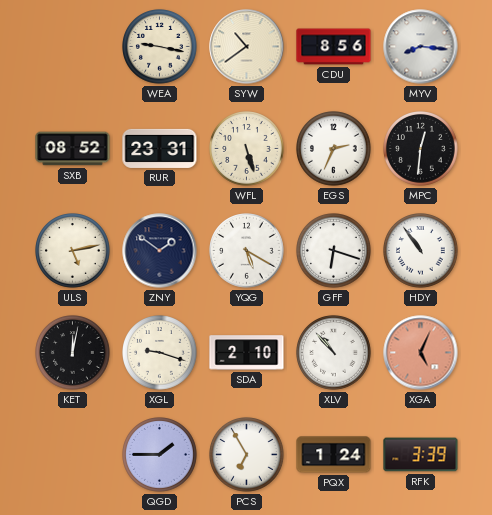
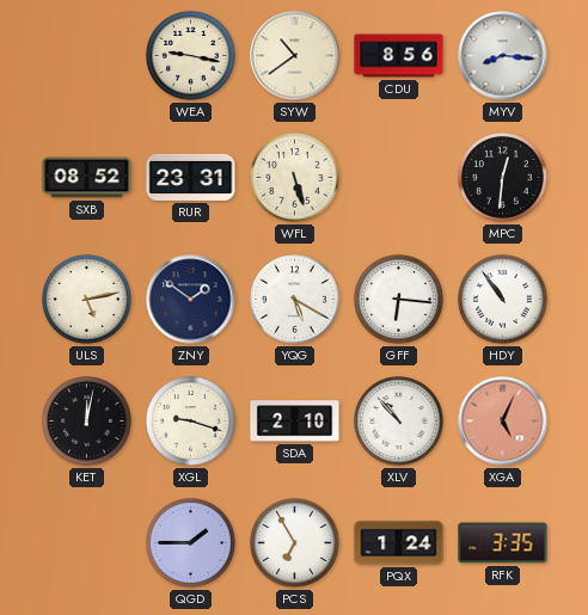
EGS: 2:34 -> none
GFF: 6:18 -> 6:16
RFK: 3:39 -> 3:35
